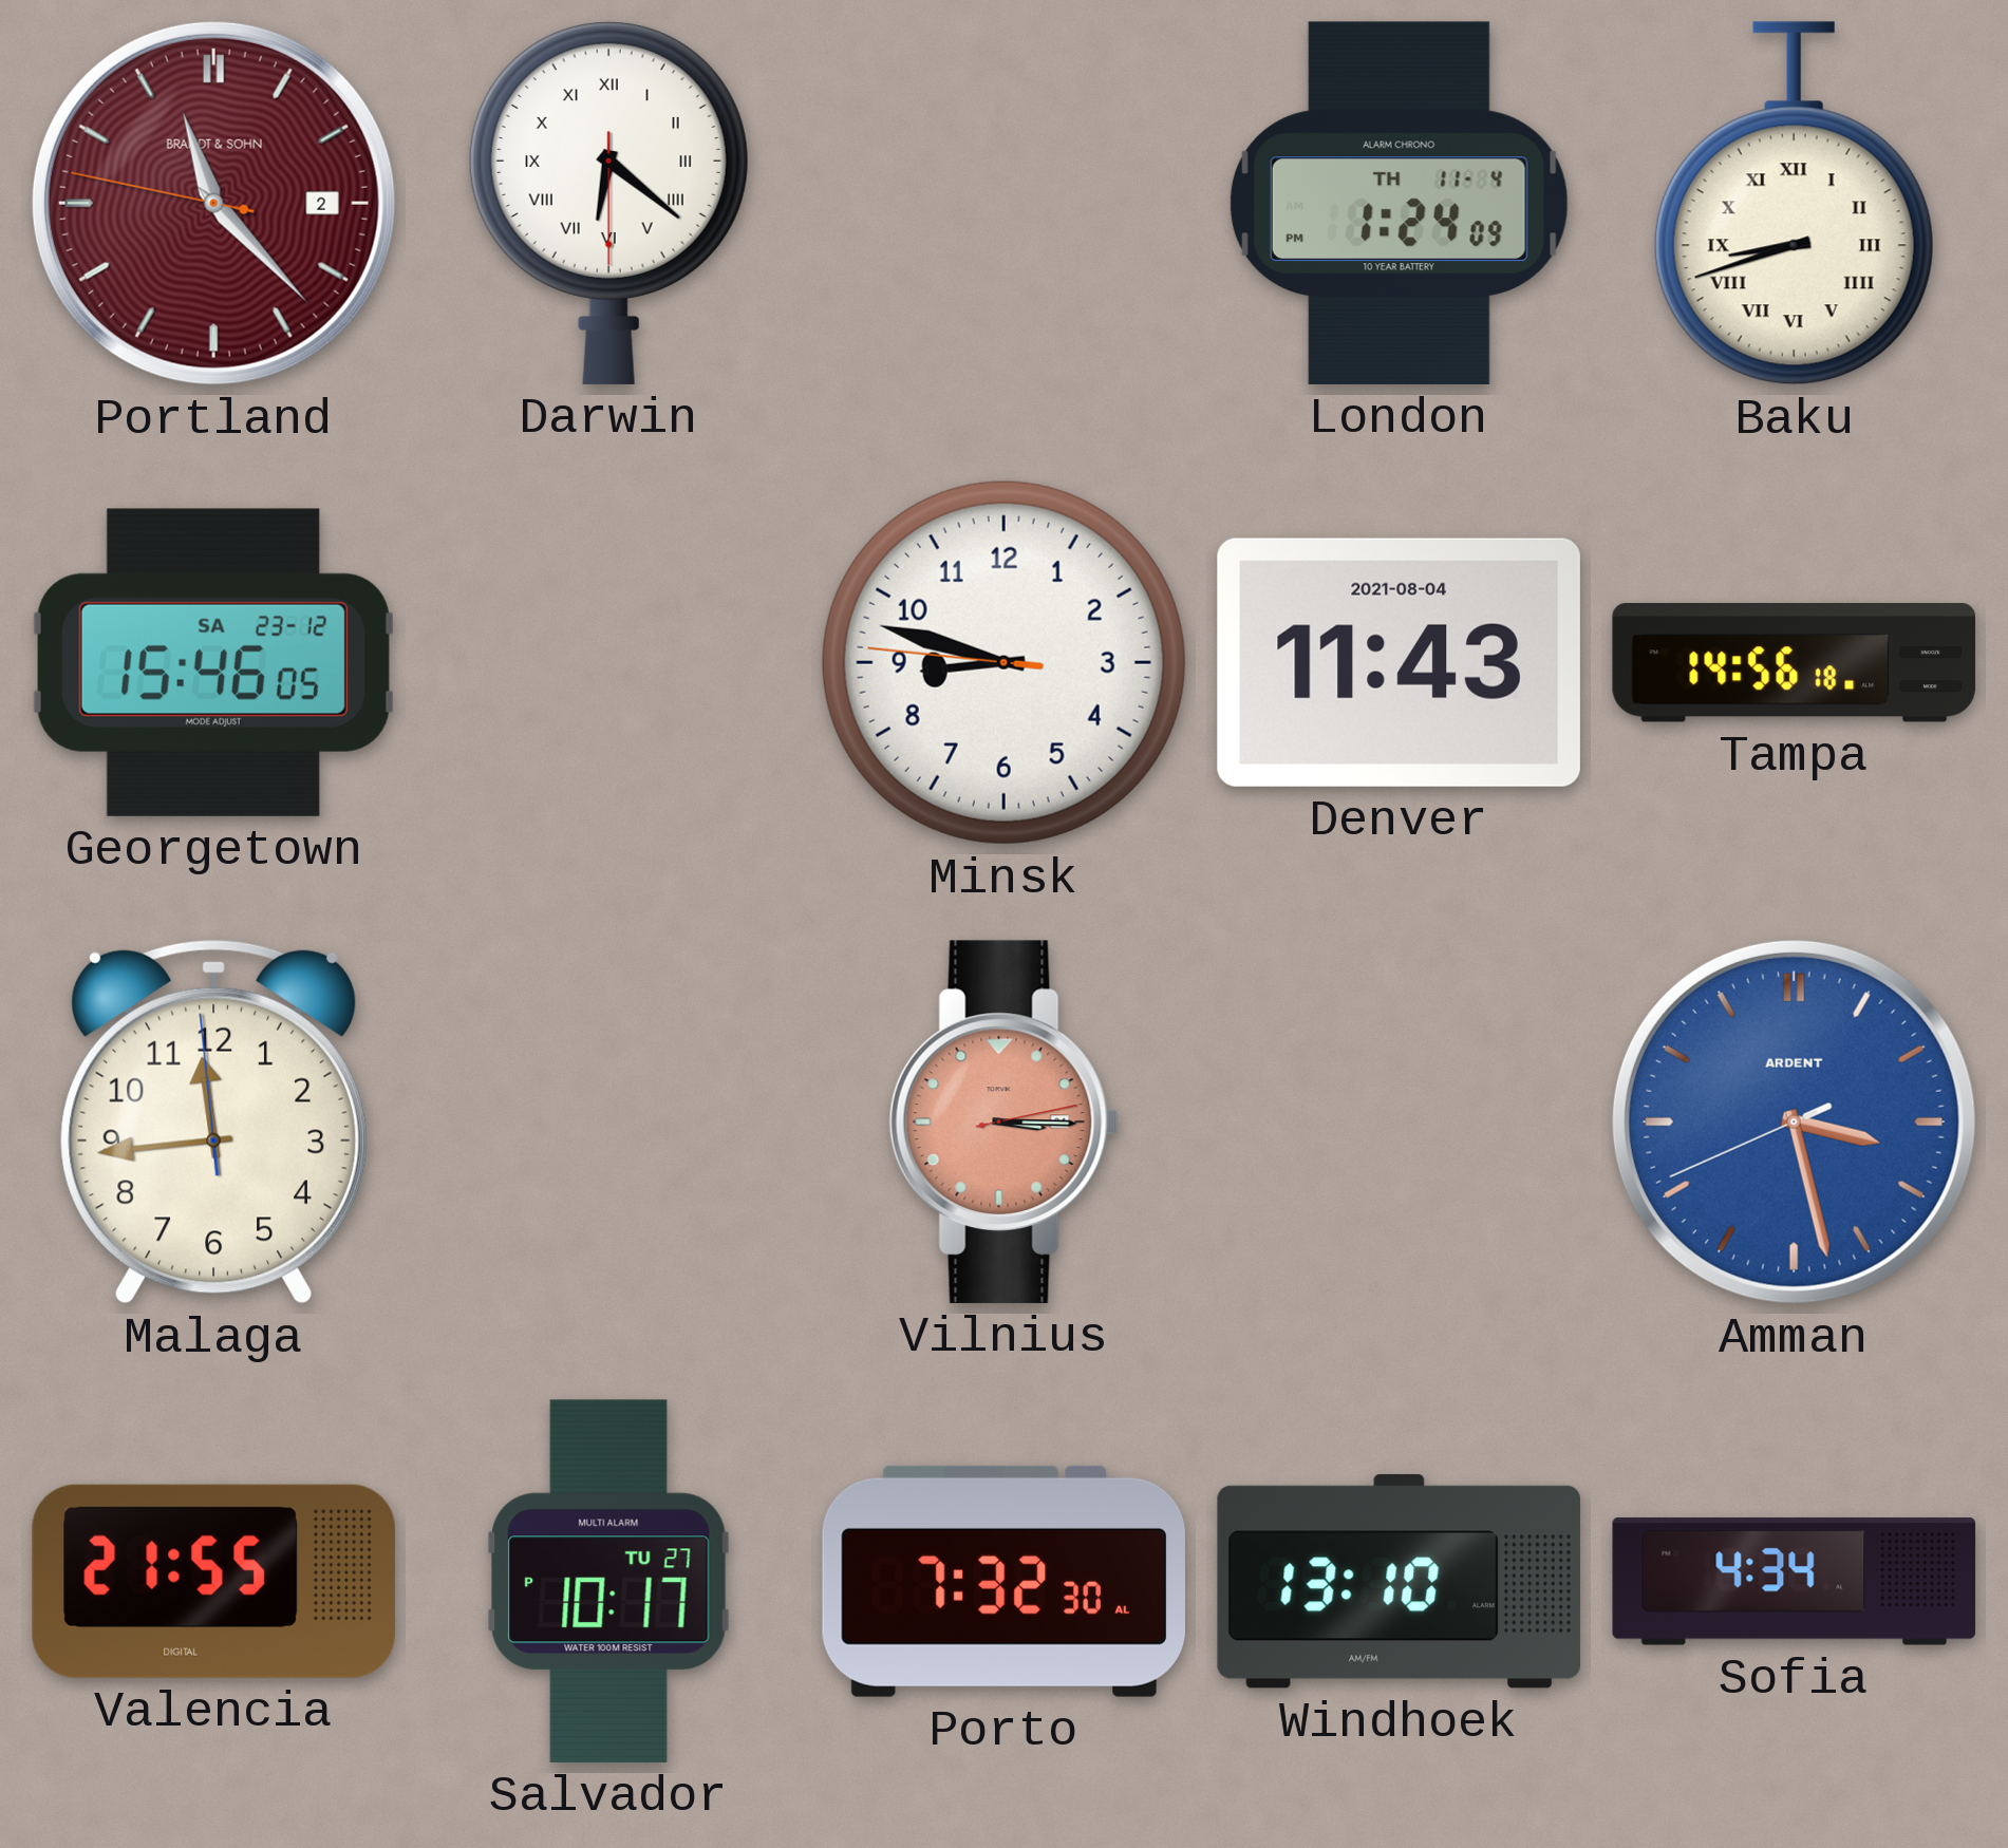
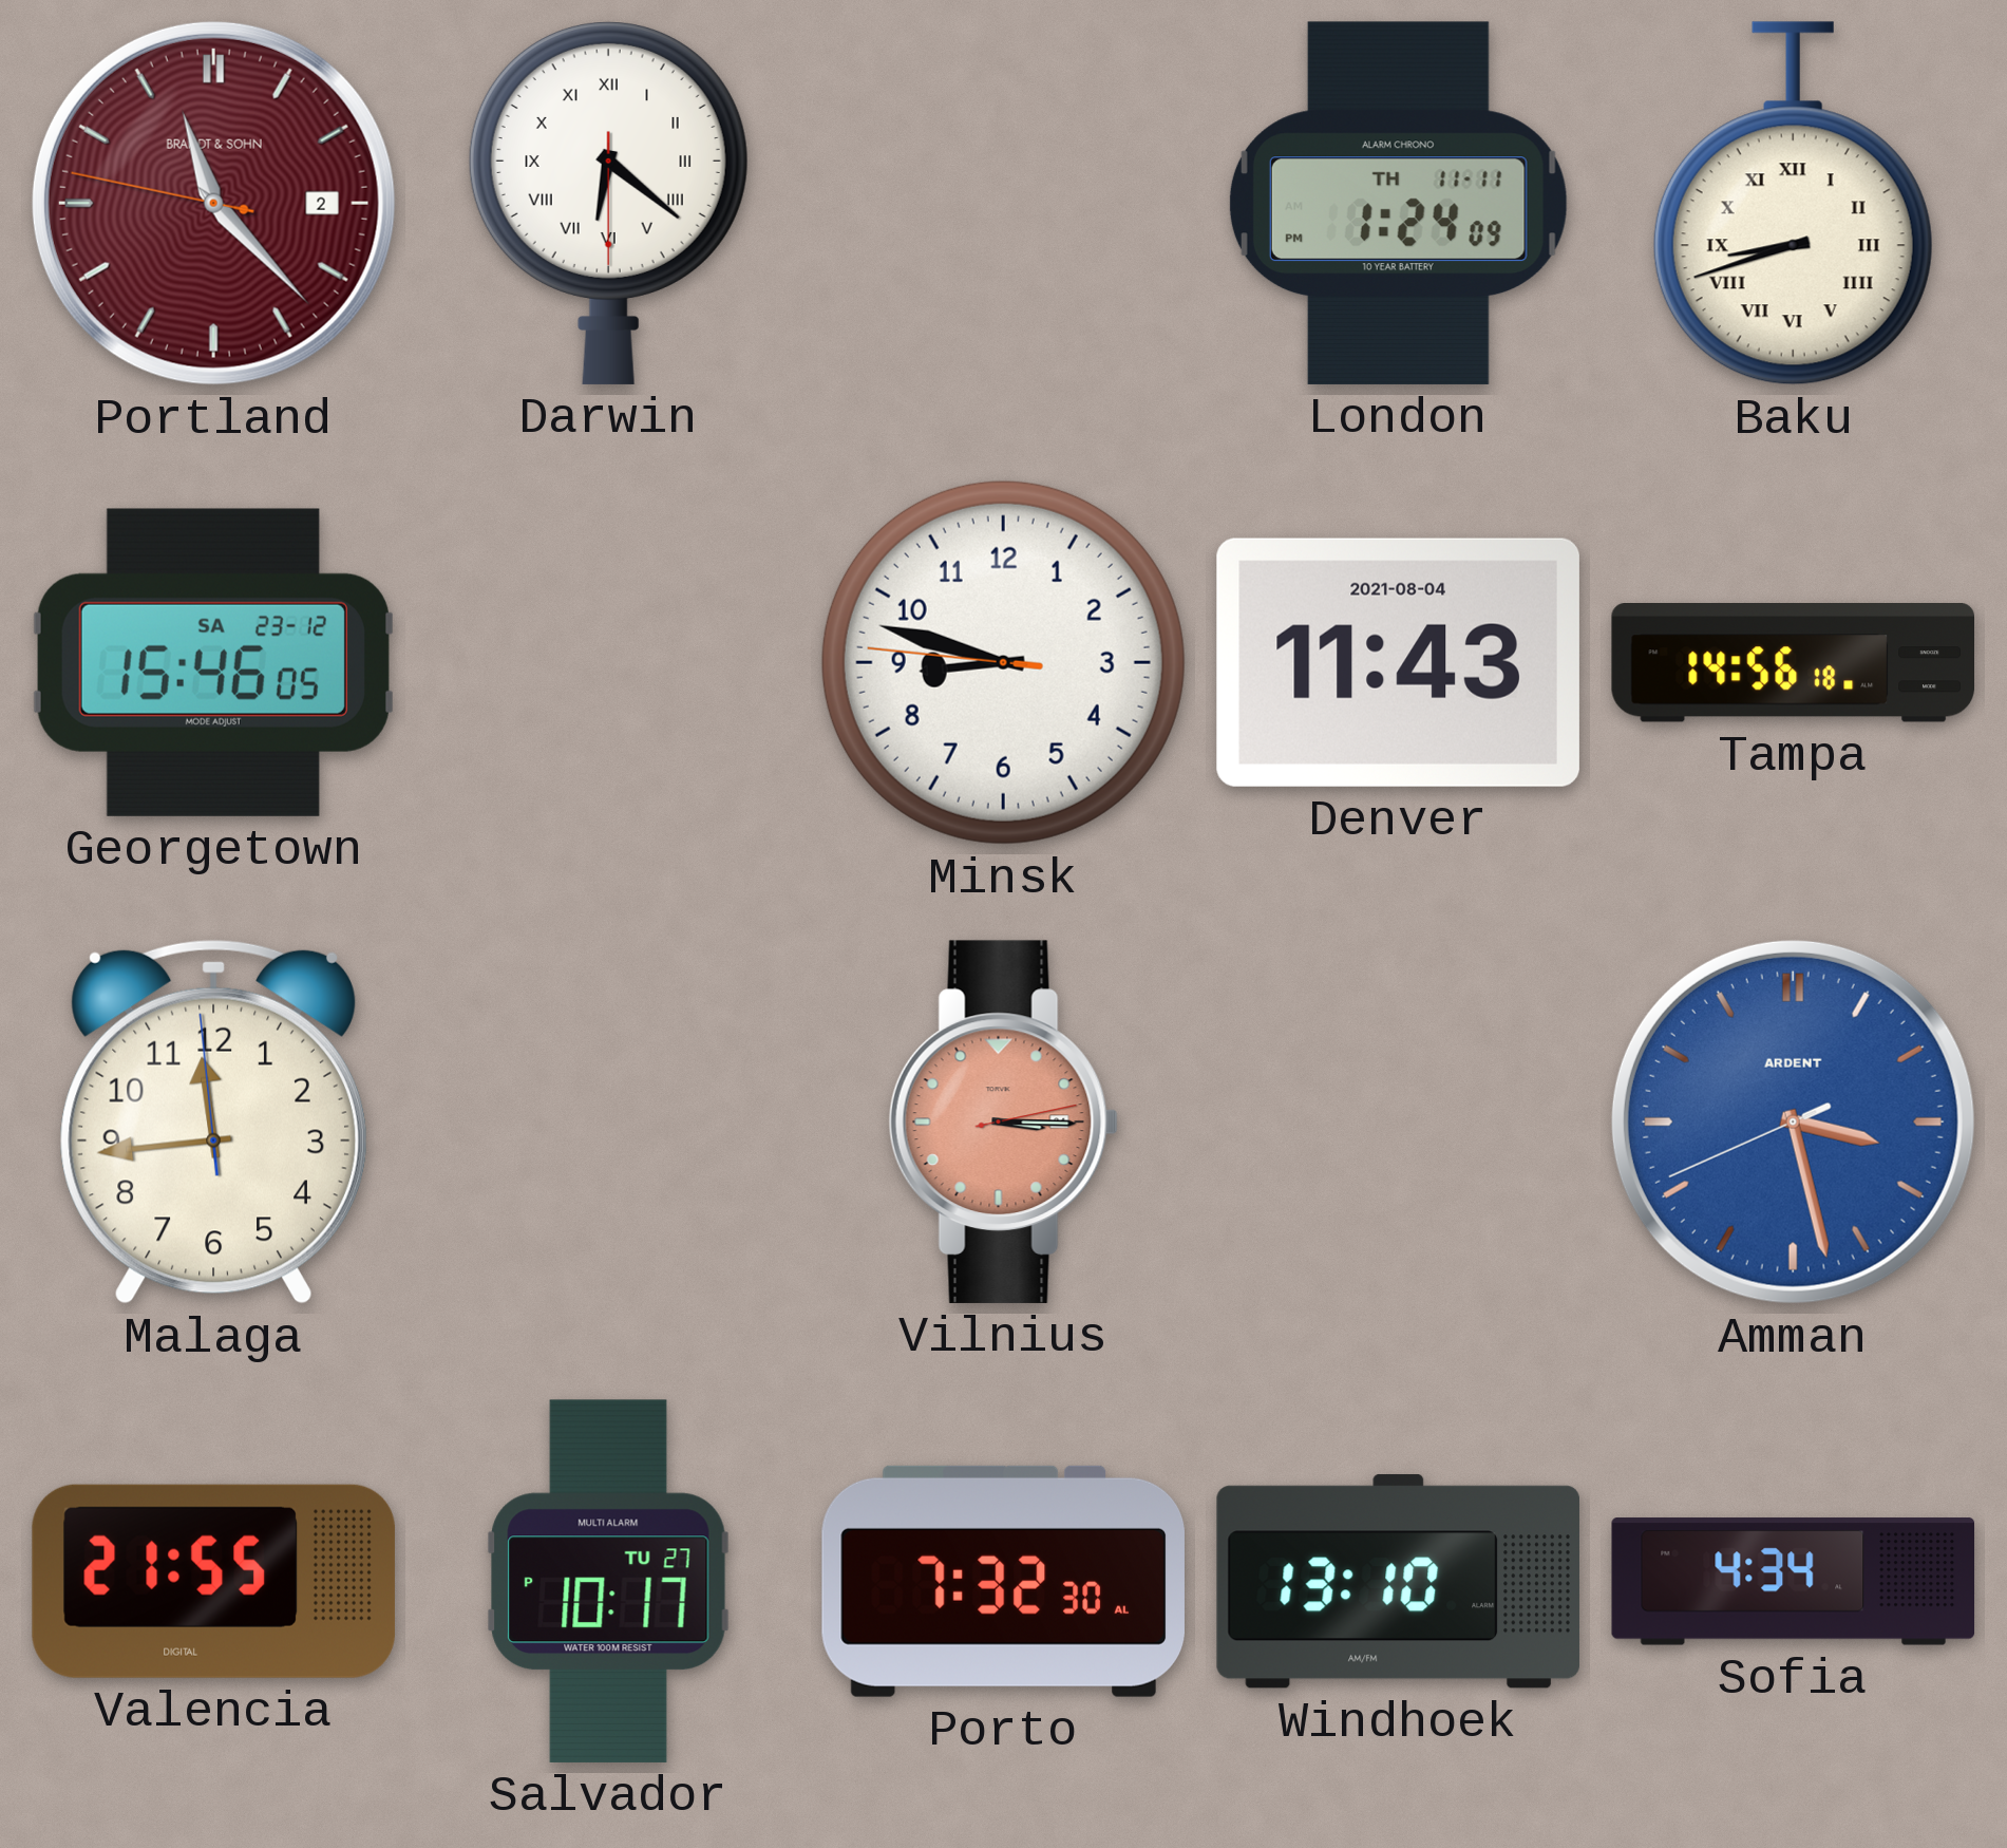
London date: TH 11-4 -> TH 11-11
